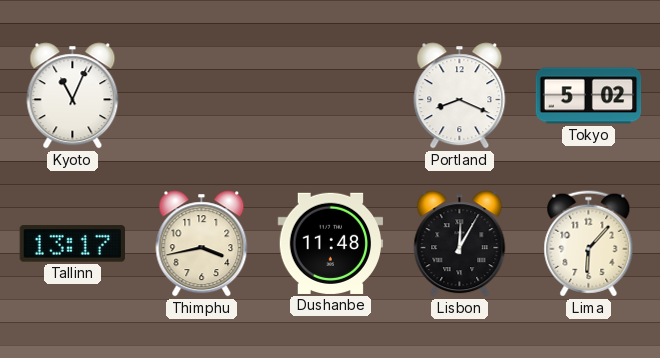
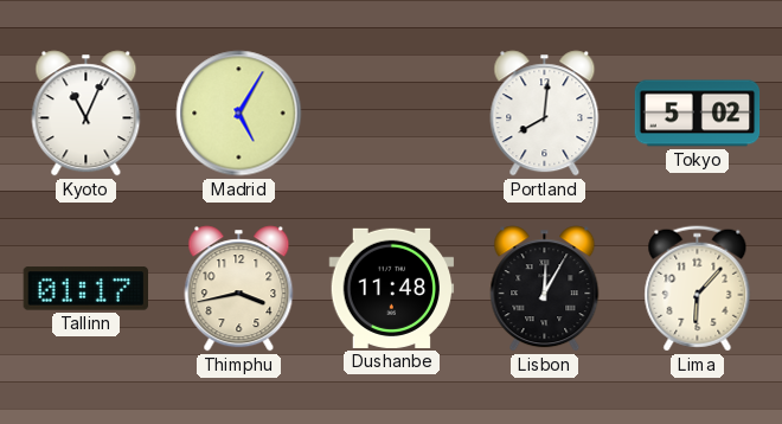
Madrid: none -> 5:05
Portland: 8:19 -> 8:01
Tallinn: 13:17 -> 01:17
